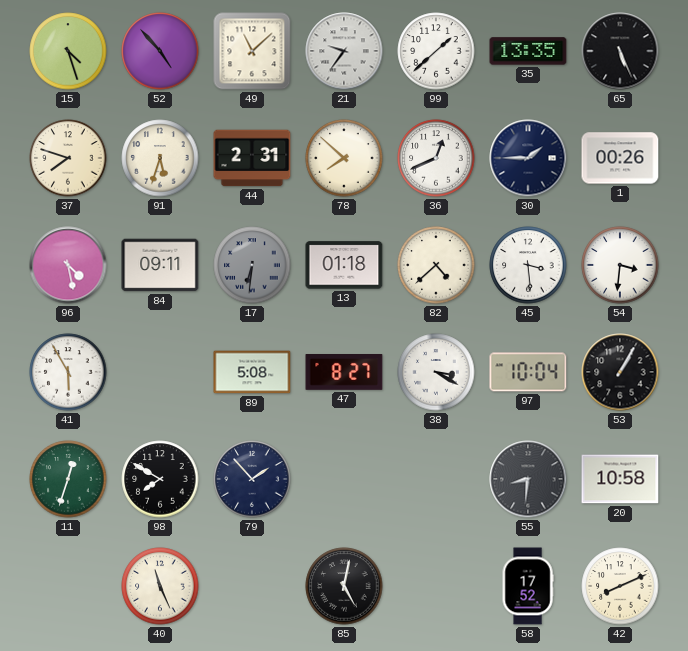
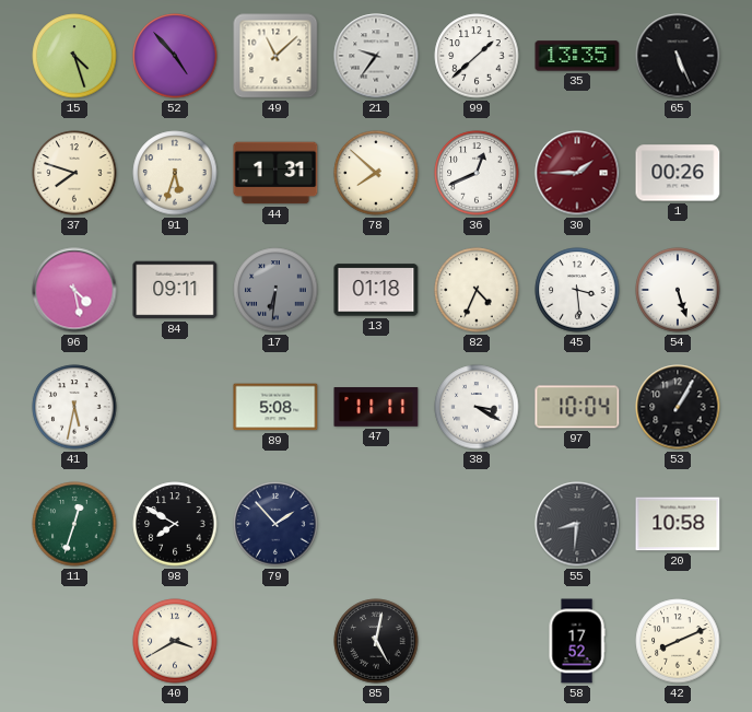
44: 2:31 -> 1:31
30 dial: navy -> burgundy
82: 4:38 -> 4:34
54: 3:31 -> 5:27
41: 5:55 -> 5:32
47: 8:27 -> 11:11
40: 11:26 -> 3:40
